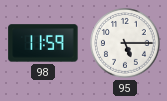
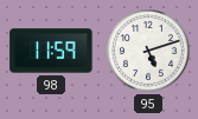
95: 5:15 -> 5:12
